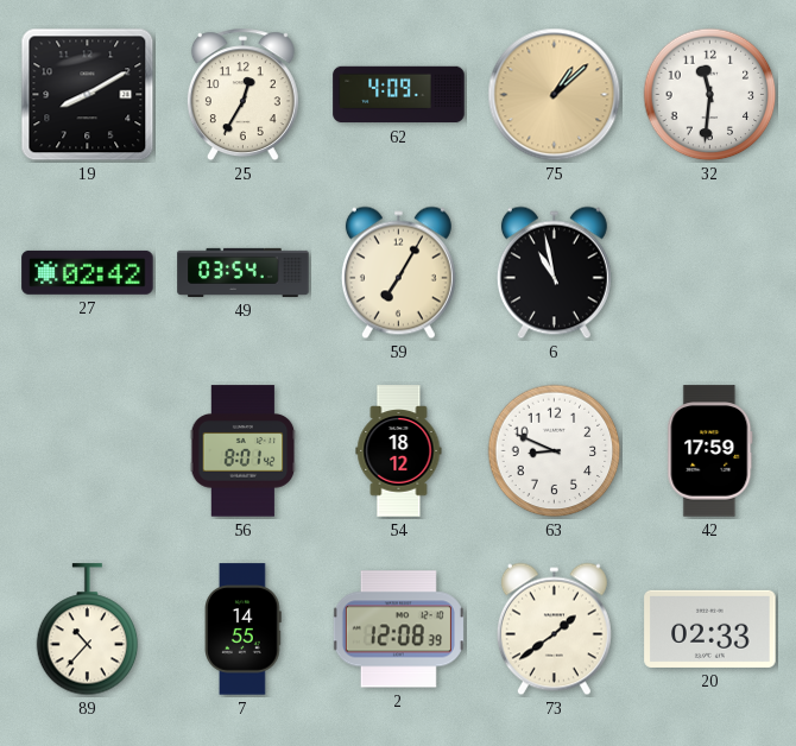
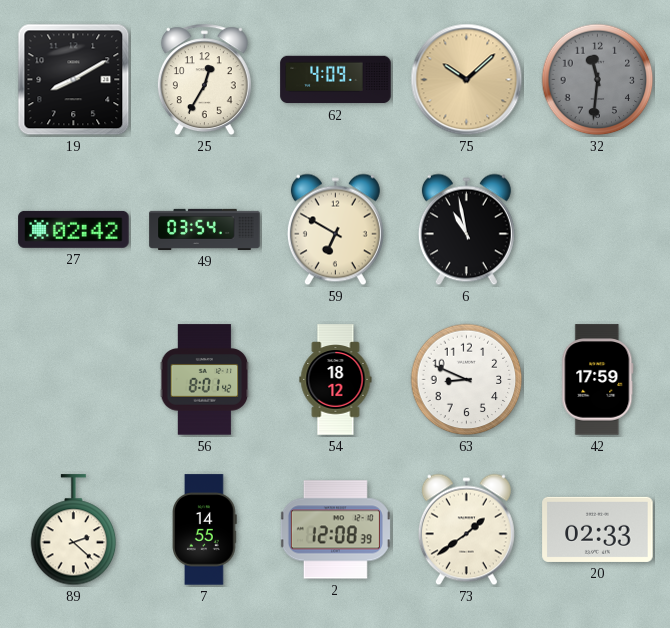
75: 1:08 -> 10:08
32 dial: white -> grey
59: 7:05 -> 6:50
89: 10:37 -> 2:22
